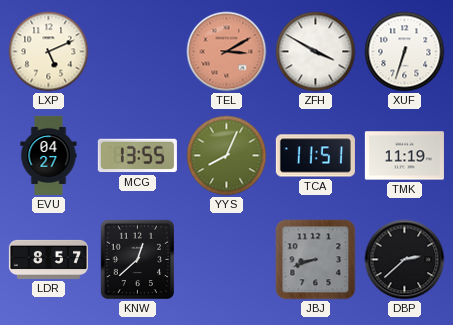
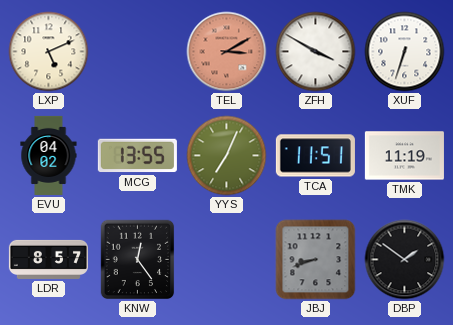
EVU: 04:27 -> 04:02
YYS: 8:04 -> 7:04
KNW: 12:38 -> 12:24
DBP: 2:38 -> 1:51
